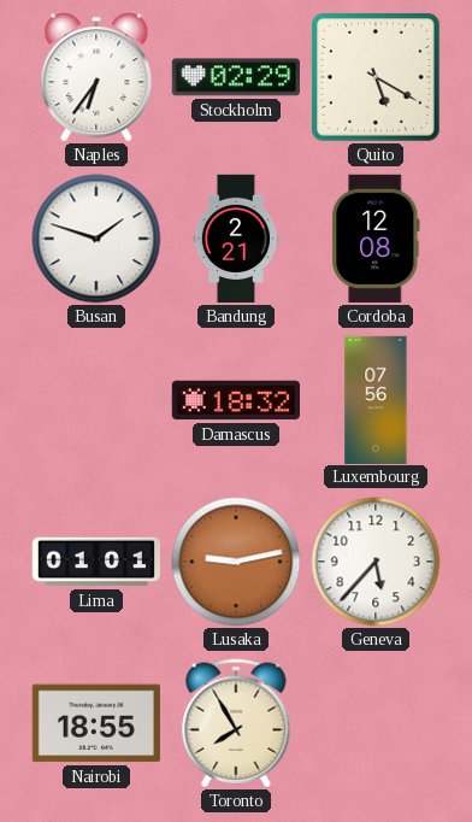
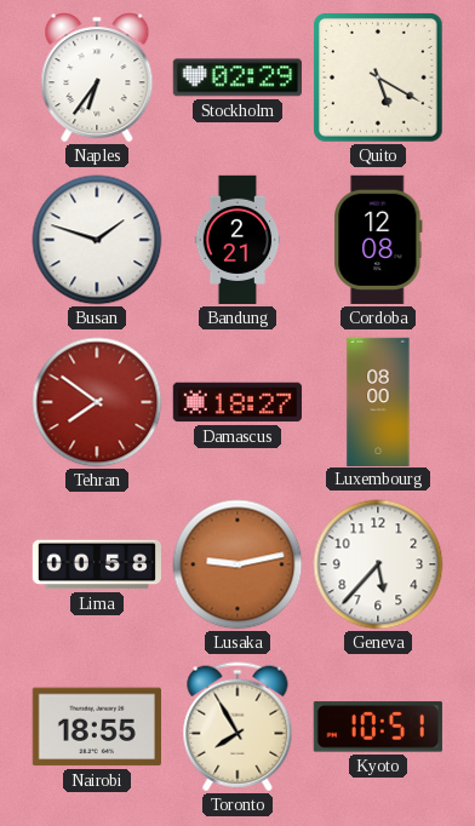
Tehran: none -> 7:51
Damascus: 18:32 -> 18:27
Luxembourg: 07:56 -> 08:00
Lima: 01:01 -> 00:58
Kyoto: none -> 10:51
